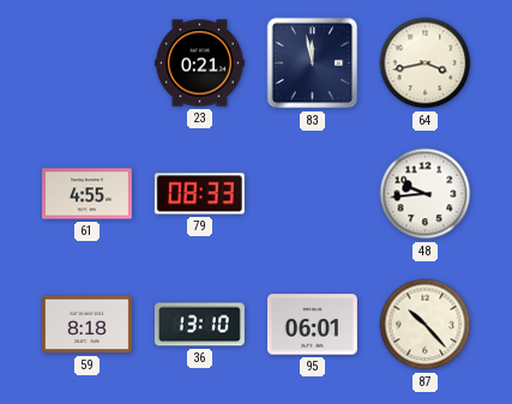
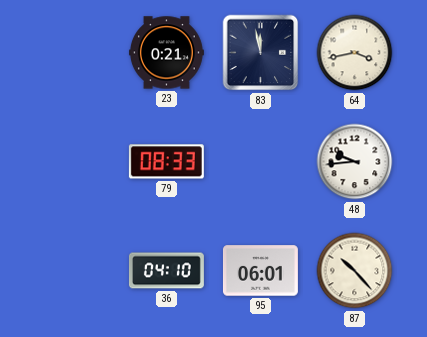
61: 4:55 -> none
59: 8:18 -> none
36: 13:10 -> 04:10
